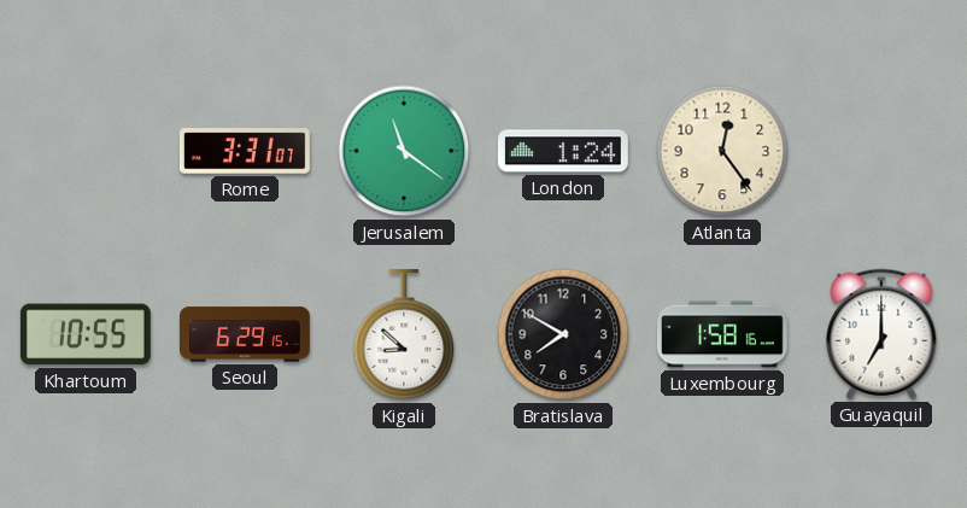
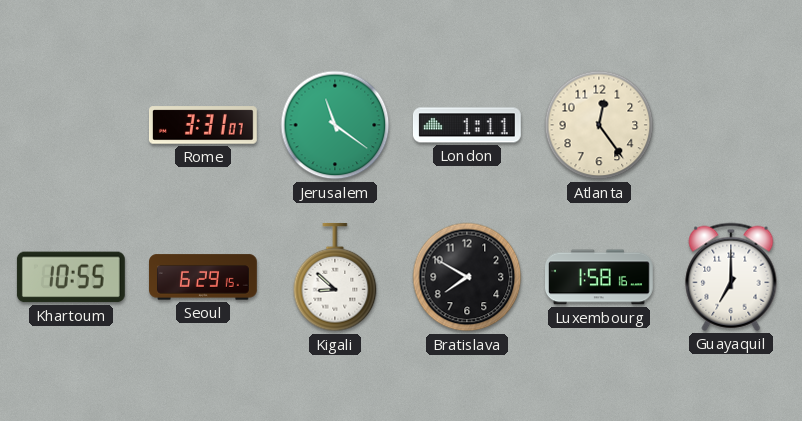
London: 1:24 -> 1:11
